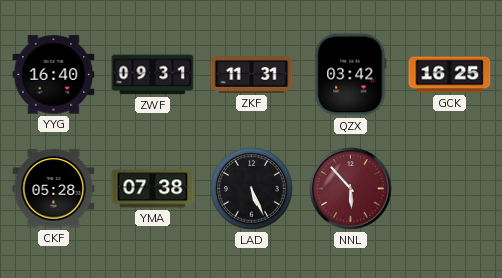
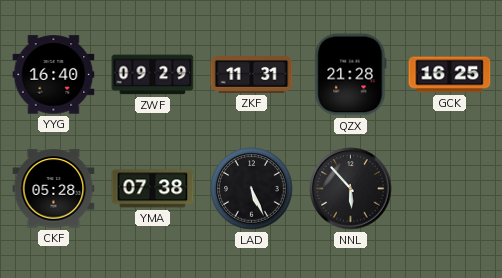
ZWF: 09:31 -> 09:29
QZX: 03:42 -> 21:28
NNL dial: burgundy -> black
